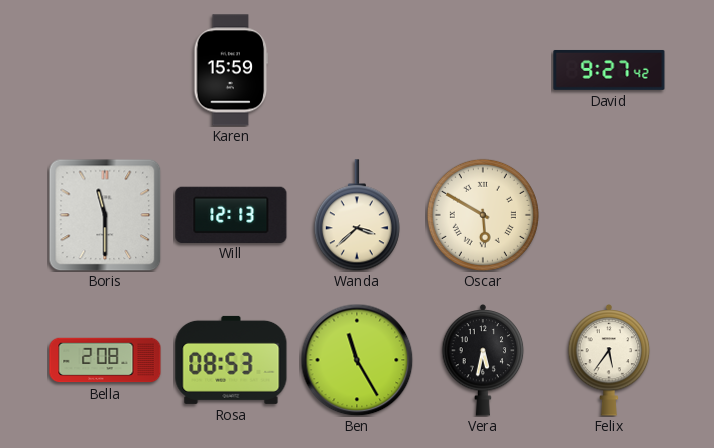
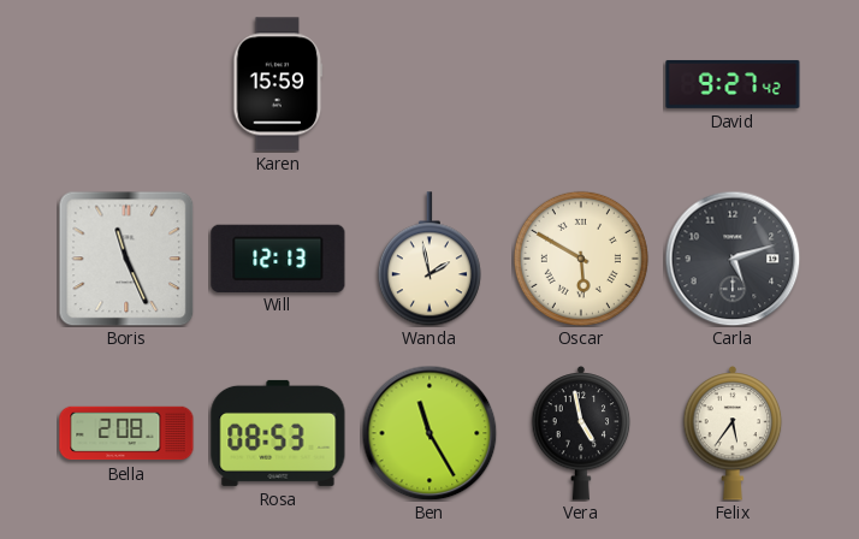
Boris: 11:30 -> 11:26
Wanda: 3:38 -> 1:58
Carla: none -> 5:12
Vera: 5:32 -> 4:58
